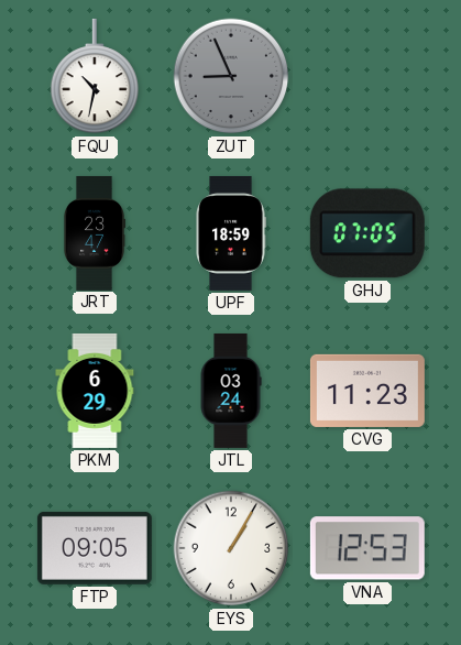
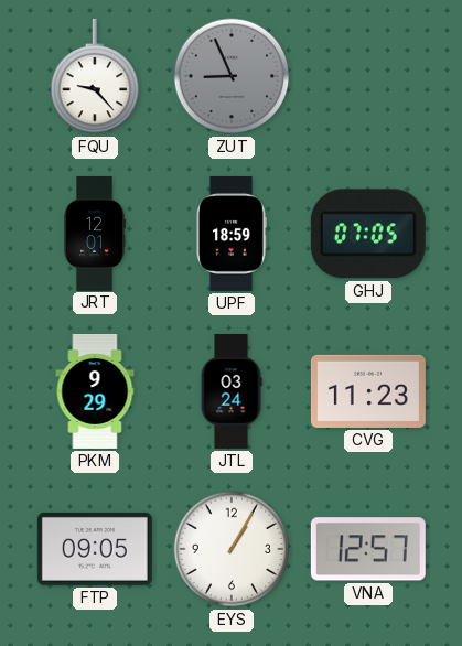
FQU: 10:32 -> 9:23
JRT: 23:47 -> 12:01
PKM: 6:29 -> 9:29
VNA: 12:53 -> 12:57
